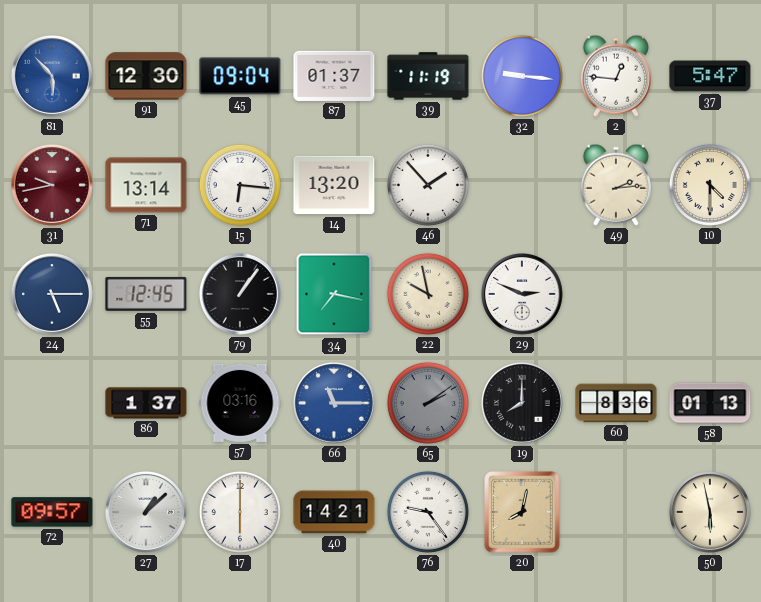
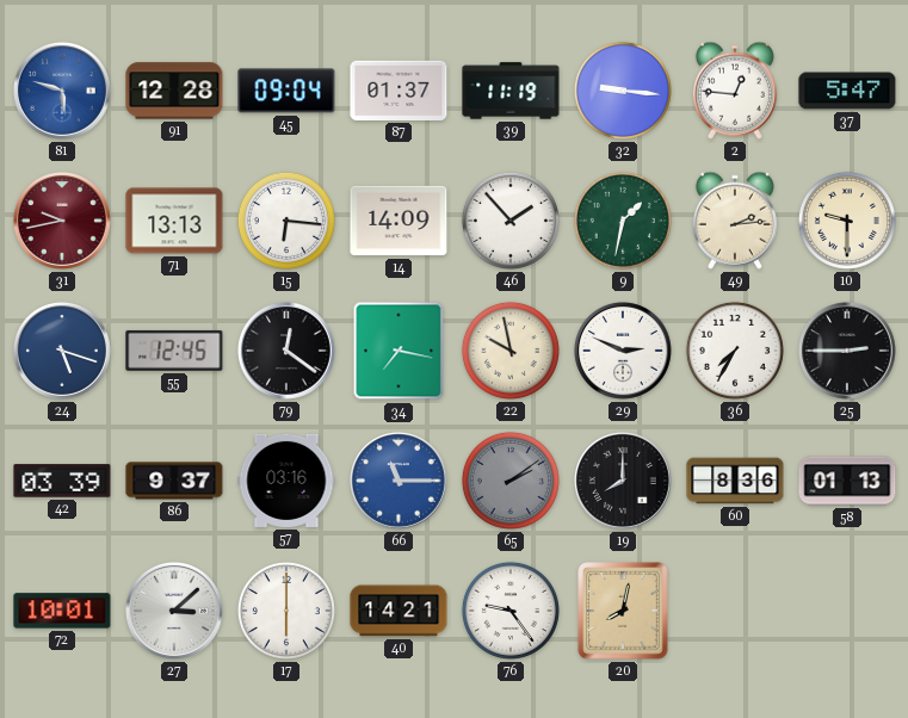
81: 5:53 -> 5:48
91: 12:30 -> 12:28
71: 13:14 -> 13:13
14: 13:20 -> 14:09
9: none -> 1:32
10: 4:30 -> 9:30
24: 5:15 -> 5:18
79: 1:06 -> 12:21
36: none -> 7:35
25: none -> 2:45
42: none -> 03:39
86: 1:37 -> 9:37
72: 09:57 -> 10:01
27: 1:08 -> 3:08
50: 5:58 -> none
